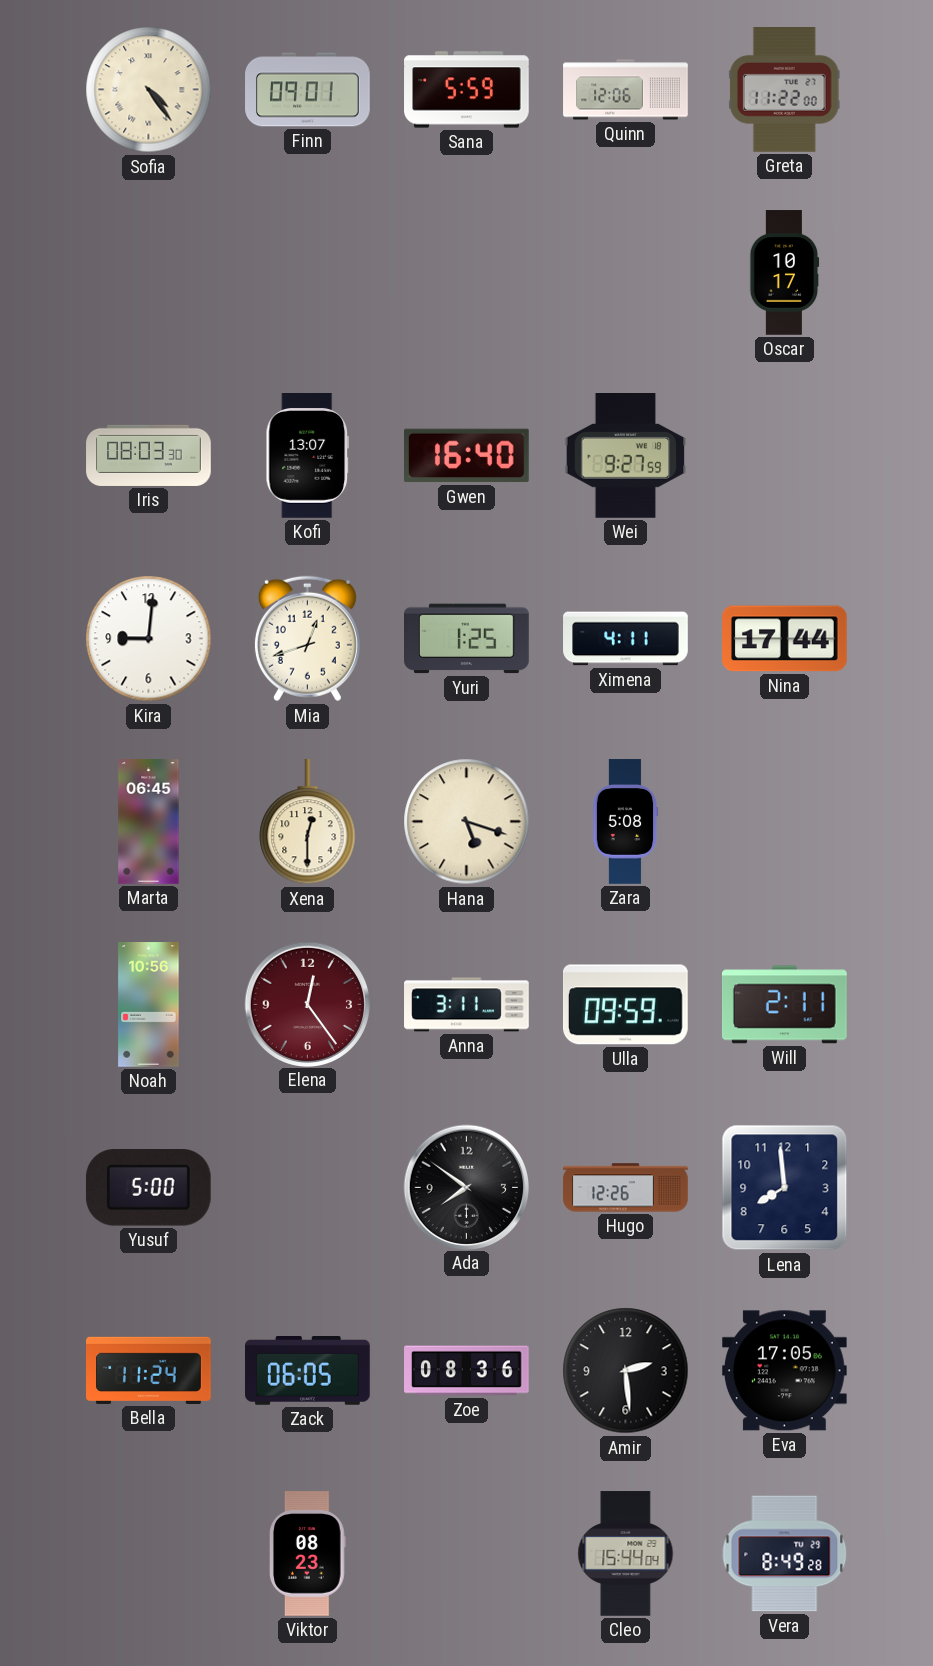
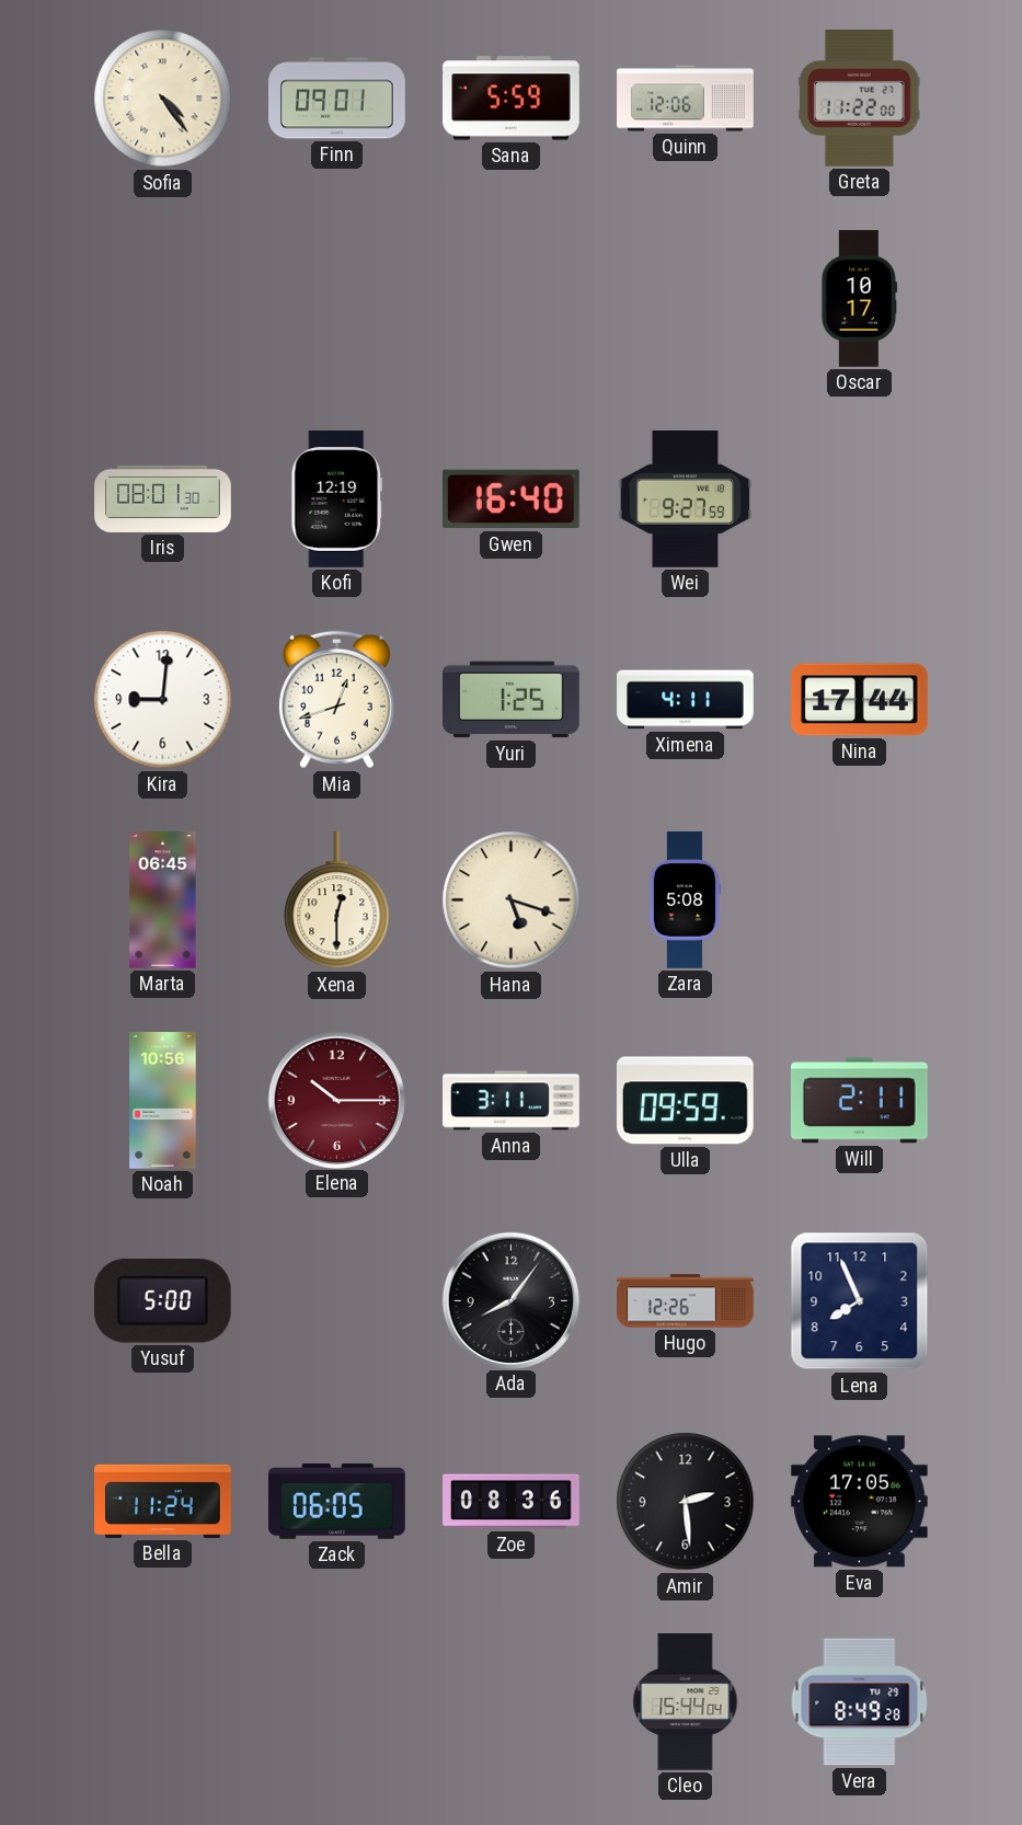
Iris: 08:03 -> 08:01
Kofi: 13:07 -> 12:19
Elena: 12:24 -> 10:15
Ada: 7:51 -> 8:06
Lena: 7:59 -> 7:56
Viktor: 08:23 -> none
